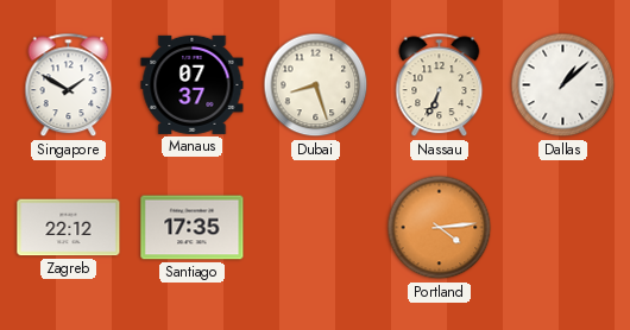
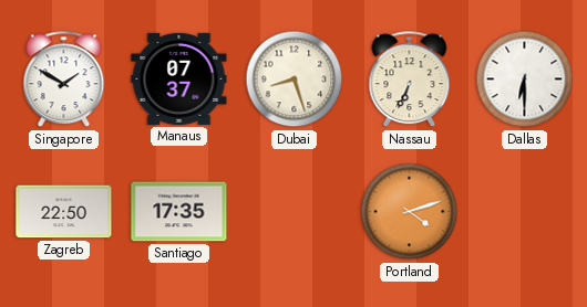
Dallas: 1:08 -> 6:30
Zagreb: 22:12 -> 22:50
Portland: 4:14 -> 4:12
